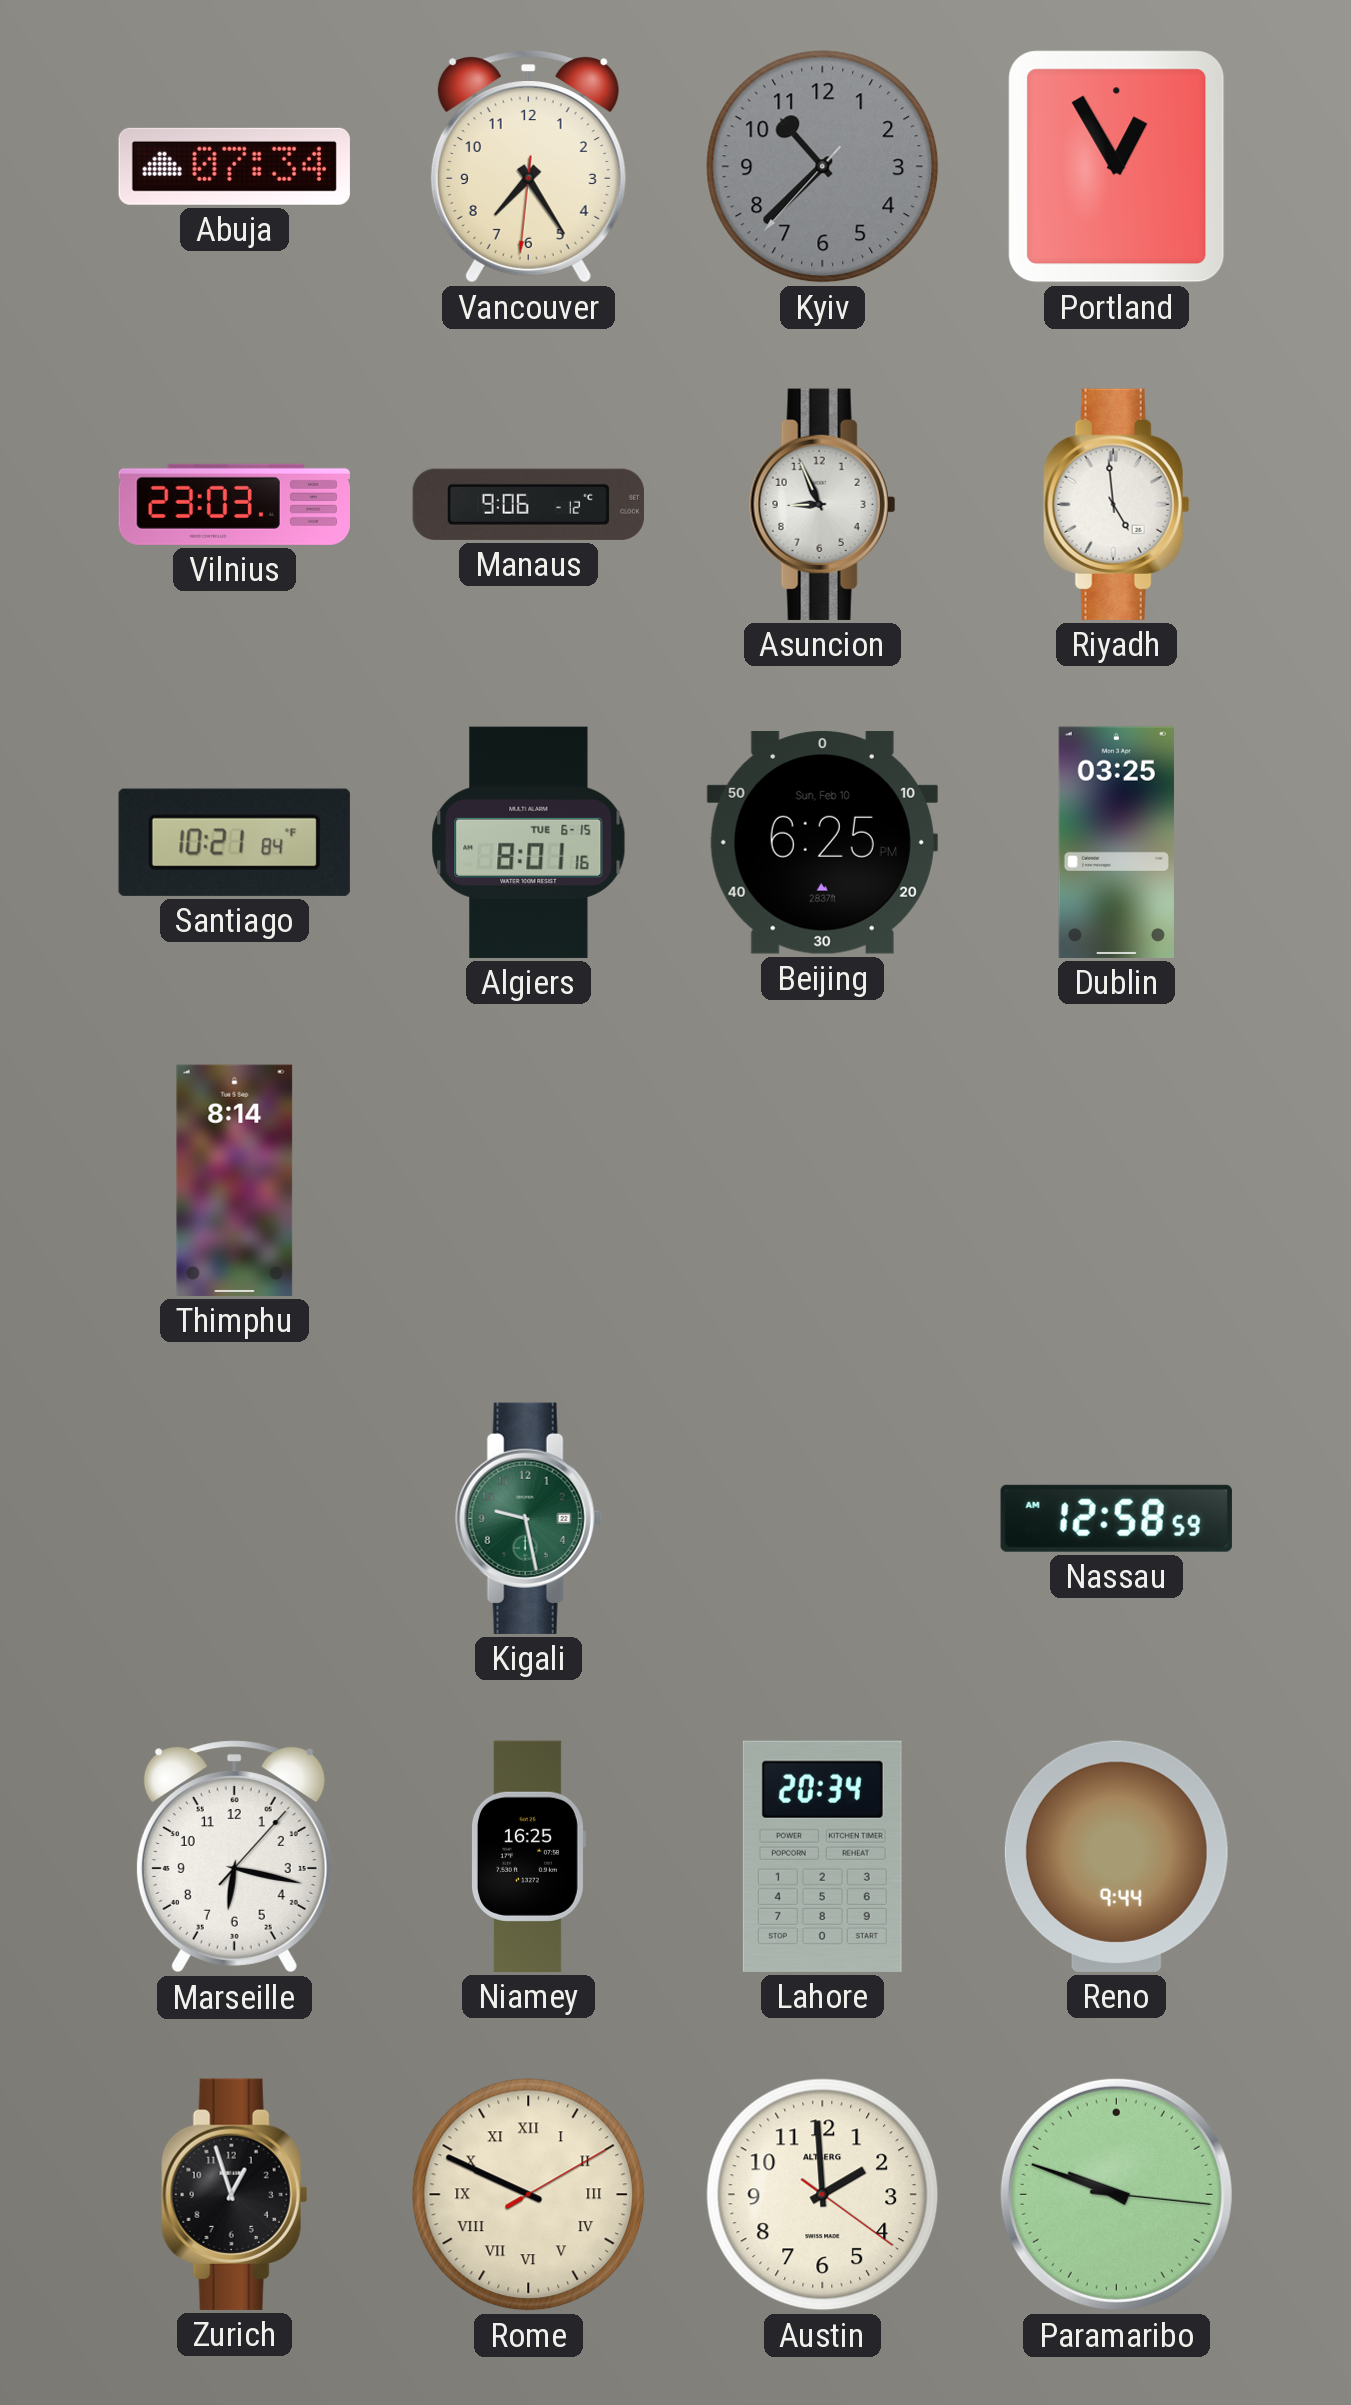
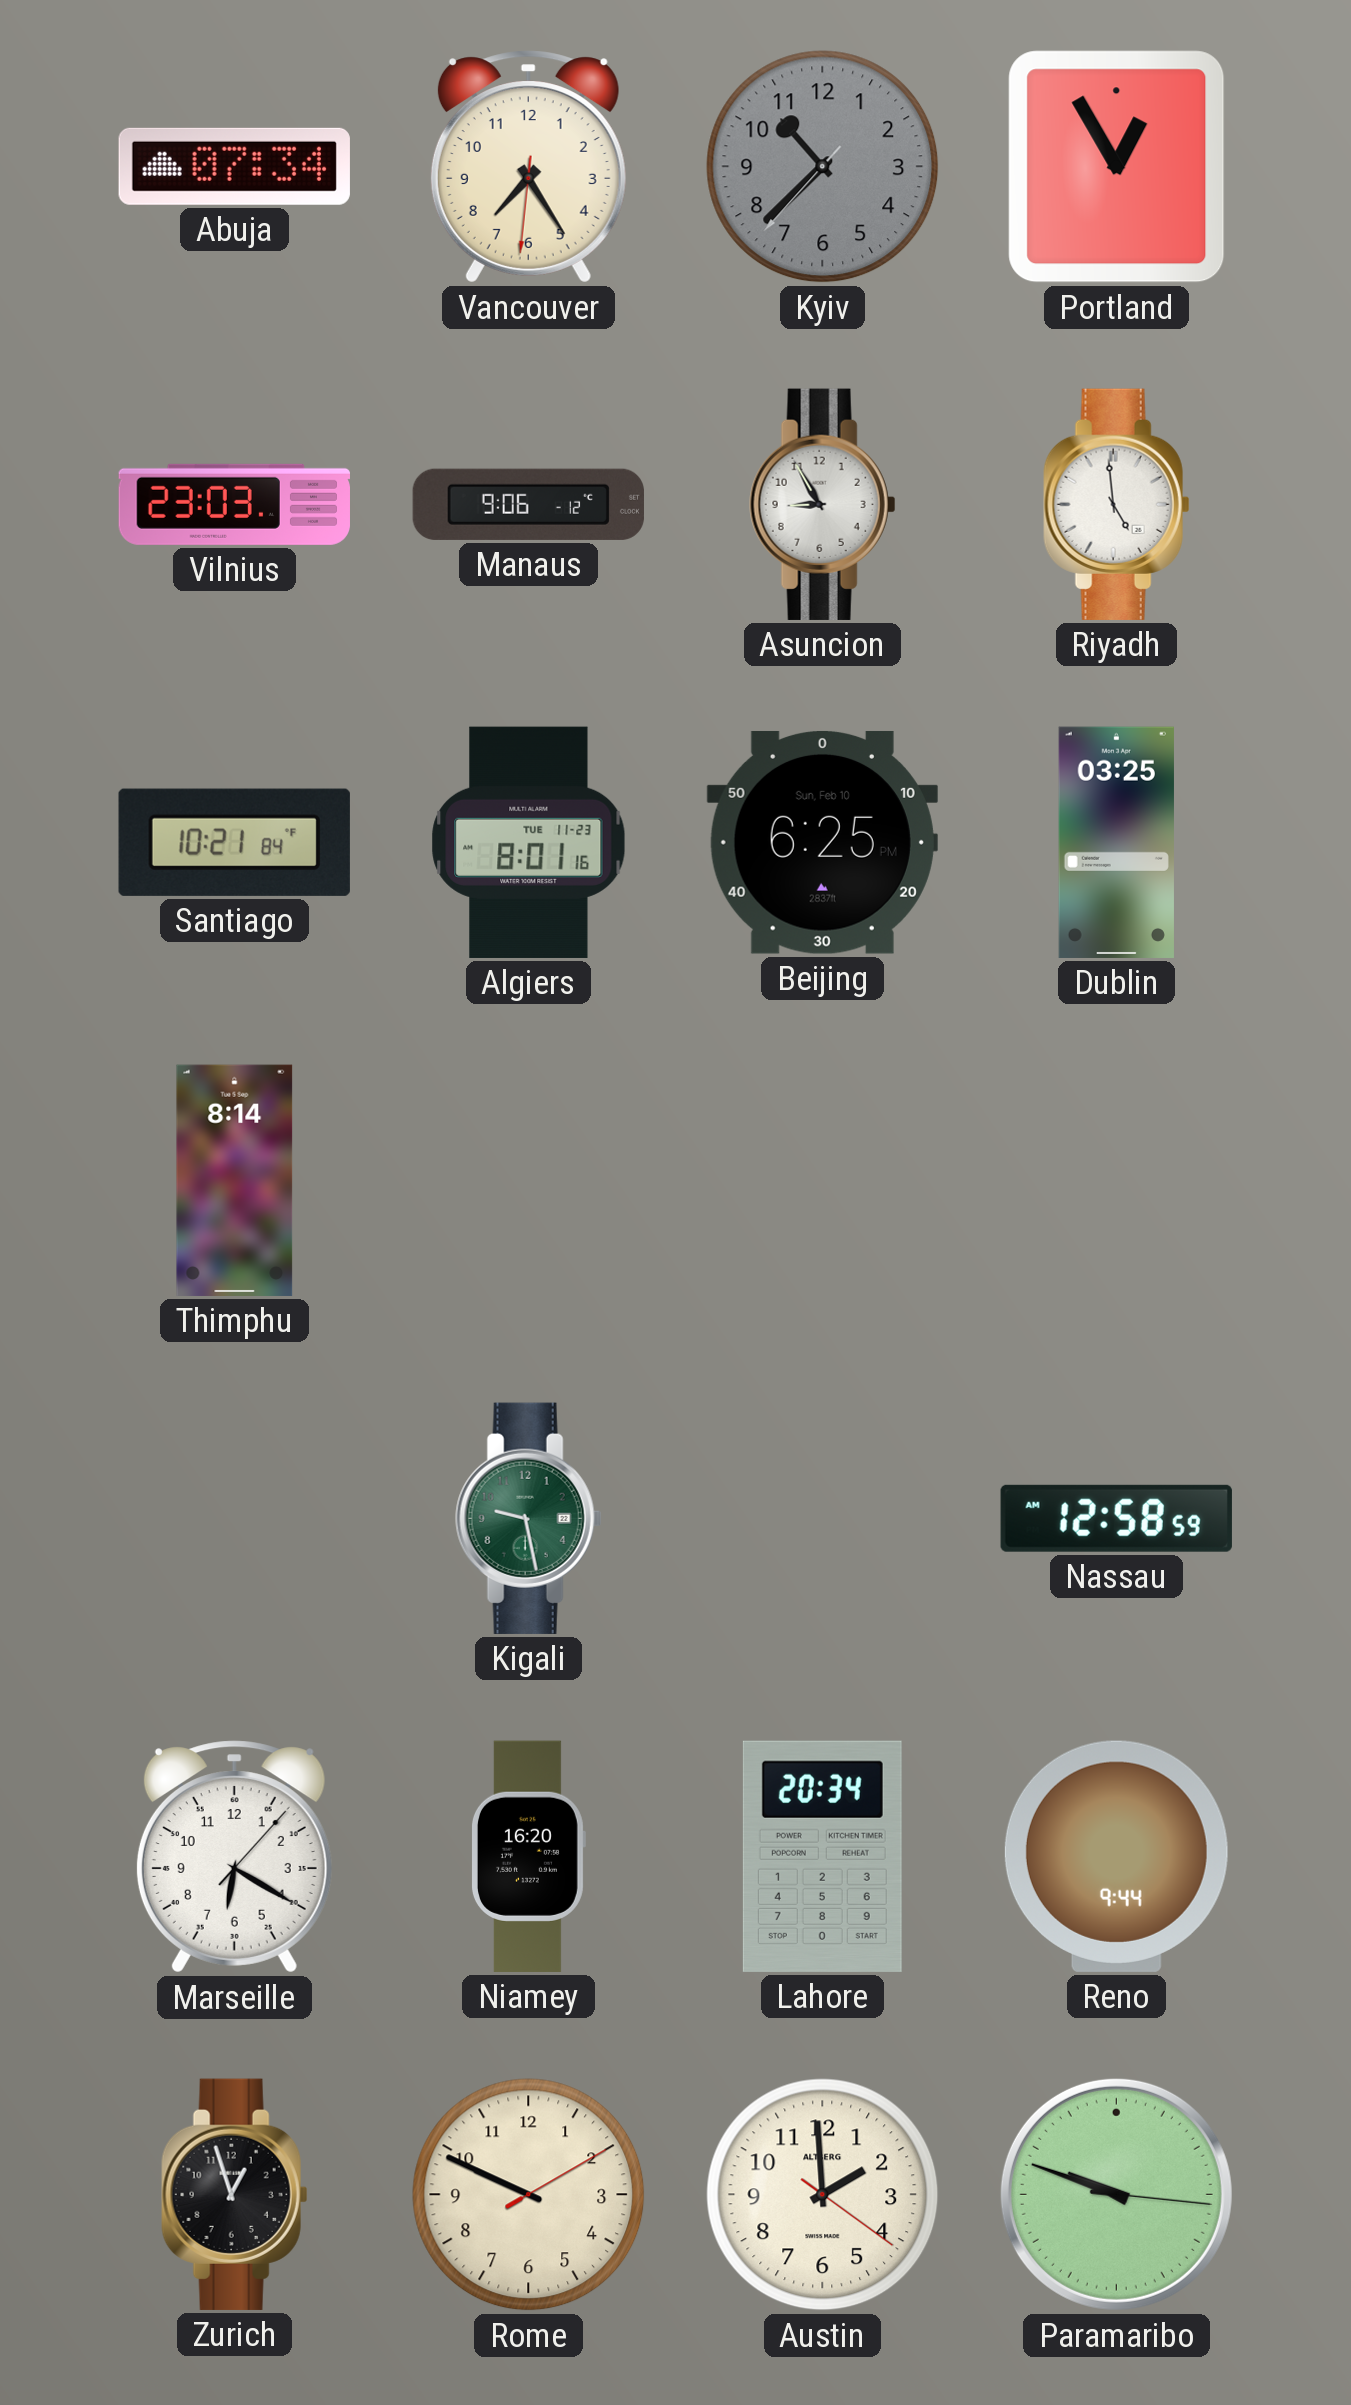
Asuncion: 8:56 -> 8:55
Algiers date: TUE 6-15 -> TUE 11-23
Marseille: 6:17 -> 6:20
Niamey: 16:25 -> 16:20
Rome numerals: Roman -> Arabic
